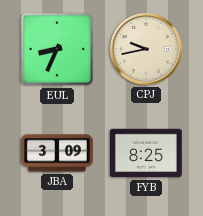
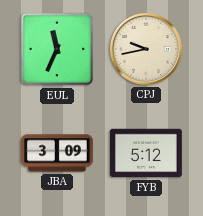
EUL: 8:34 -> 11:34
FYB: 8:25 -> 5:12
